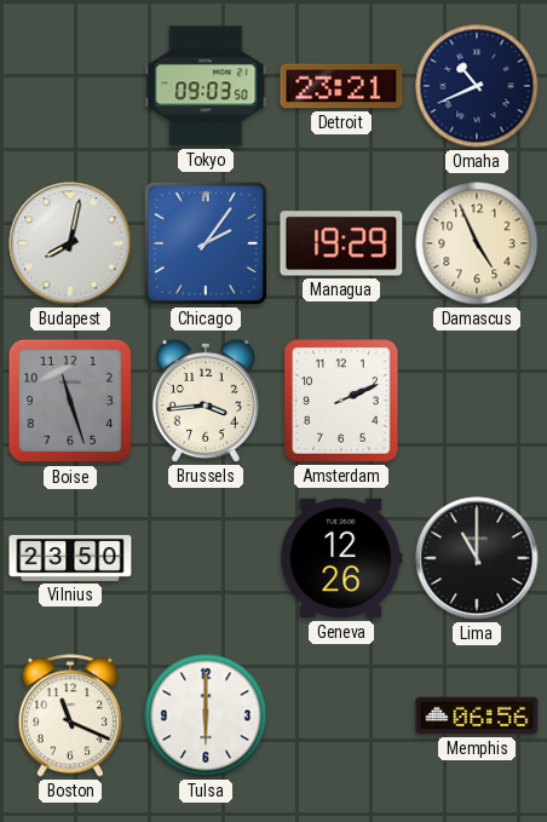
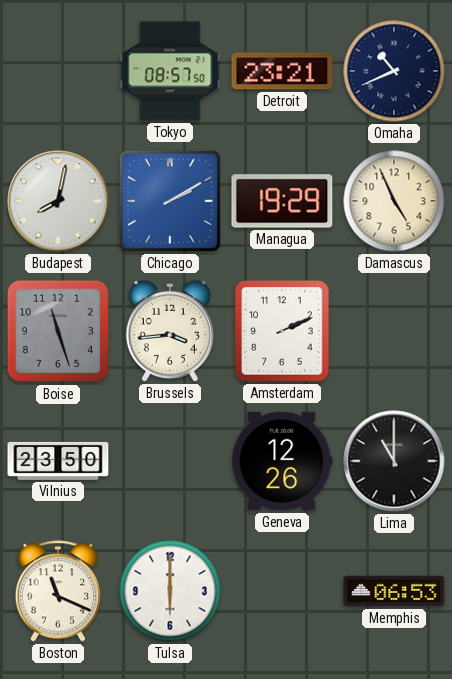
Tokyo: 09:03 -> 08:57
Chicago: 2:06 -> 2:10
Memphis: 06:56 -> 06:53
